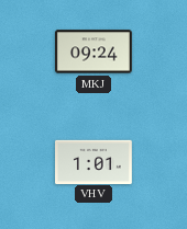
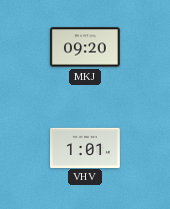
MKJ: 09:24 -> 09:20
